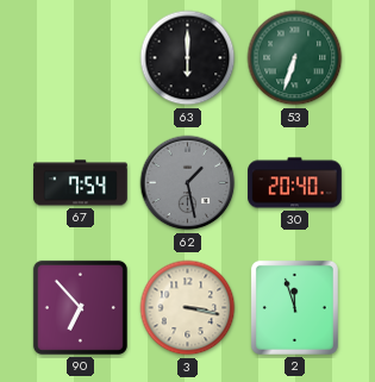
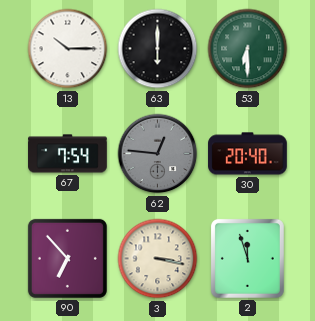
13: none -> 10:15
53: 6:33 -> 6:30
62: 1:28 -> 12:46
